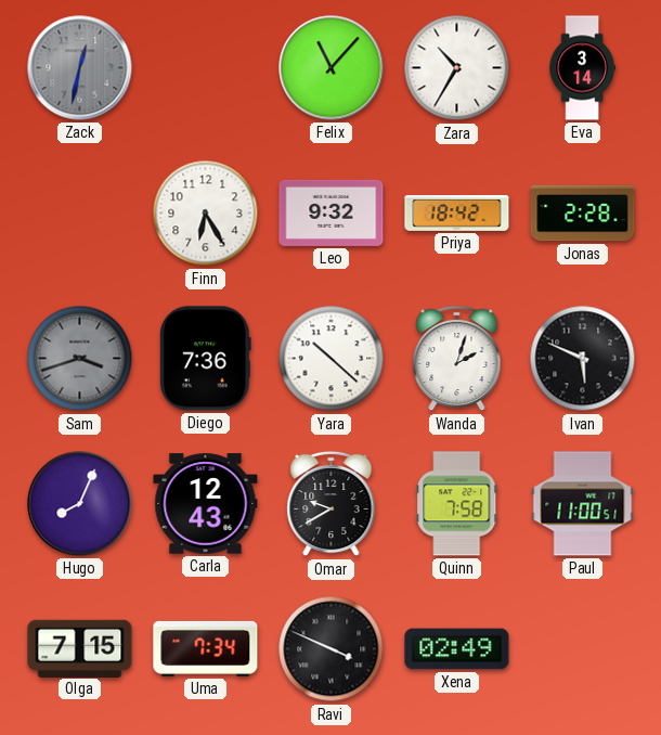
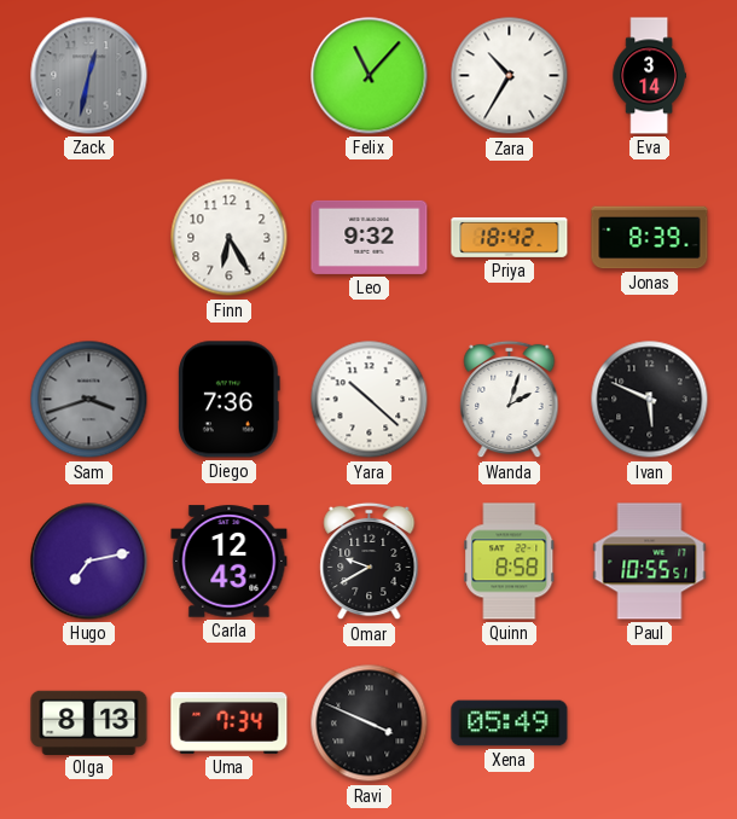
Jonas: 2:28 -> 8:39
Hugo: 8:04 -> 7:13
Quinn: 7:58 -> 8:58
Paul: 11:00 -> 10:55
Olga: 7:15 -> 8:13
Xena: 02:49 -> 05:49
